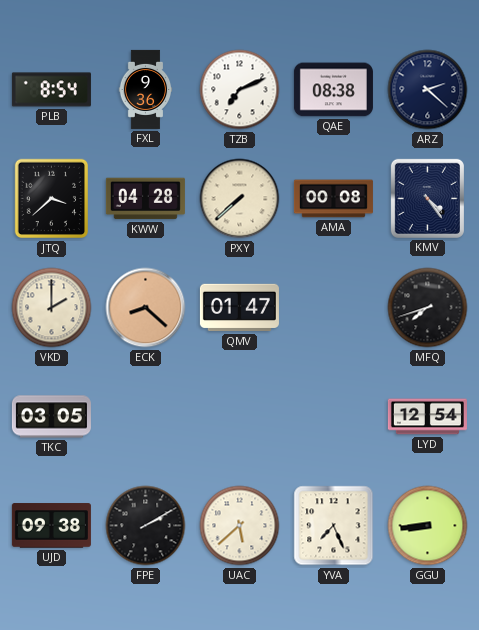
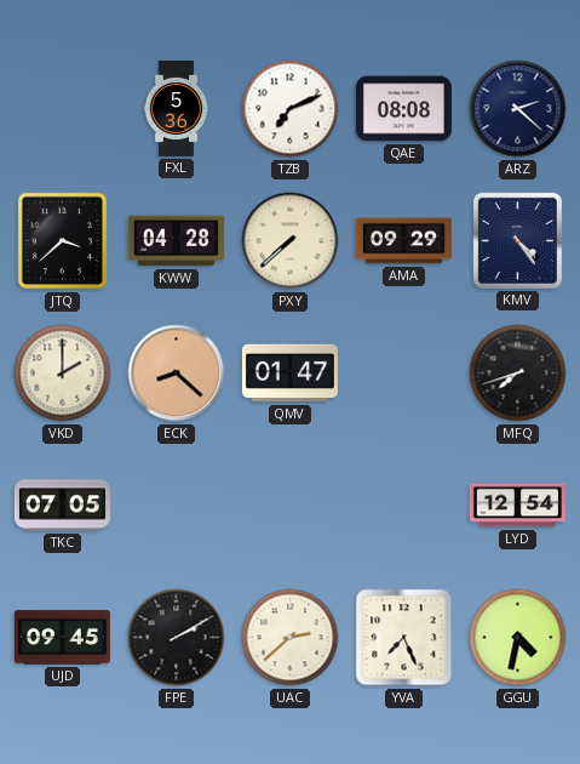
PLB: 8:54 -> none
FXL: 9:36 -> 5:36
QAE: 08:38 -> 08:08
AMA: 00:08 -> 09:29
TKC: 03:05 -> 07:05
UJD: 09:38 -> 09:45
UAC: 5:38 -> 2:38
GGU: 8:44 -> 4:32
